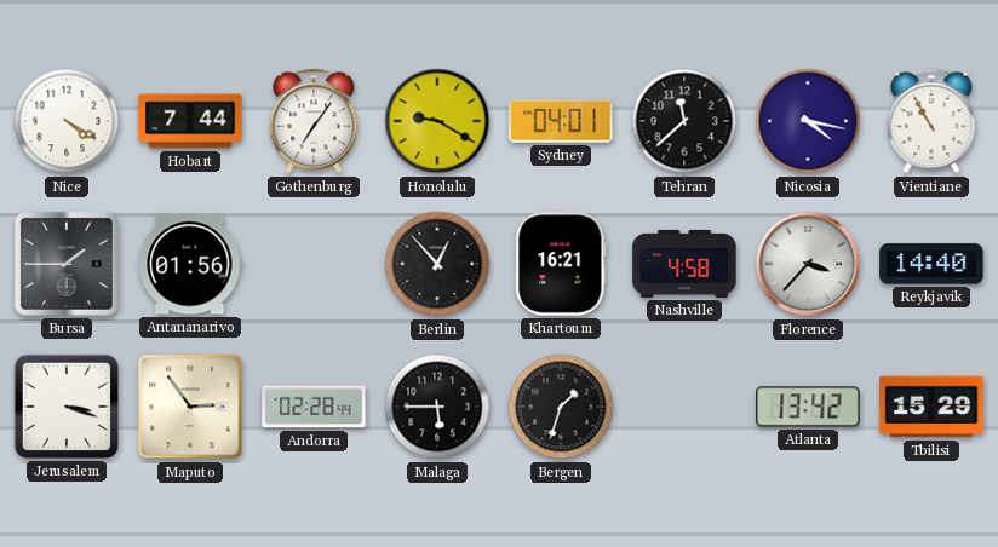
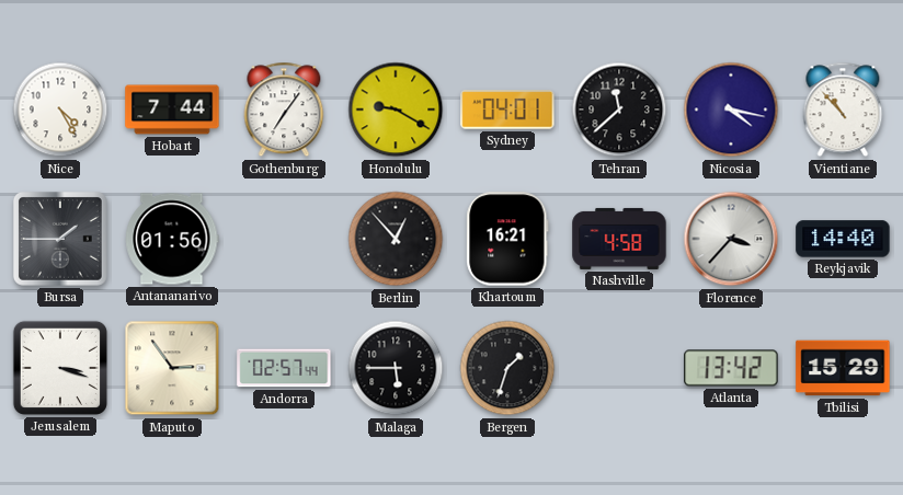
Nice: 4:20 -> 4:25
Vientiane: 10:55 -> 10:53
Andorra: 02:28 -> 02:57
